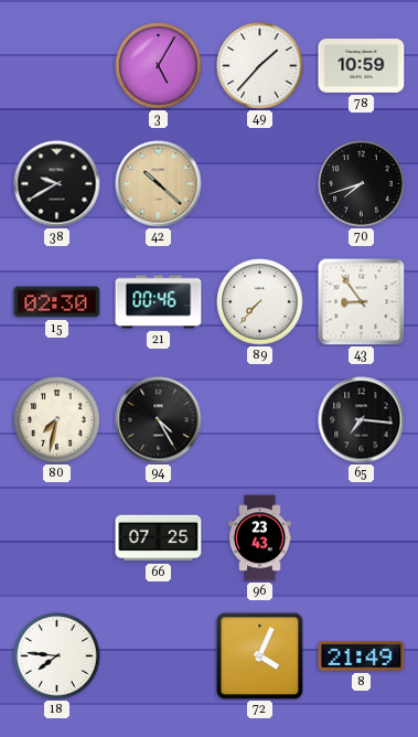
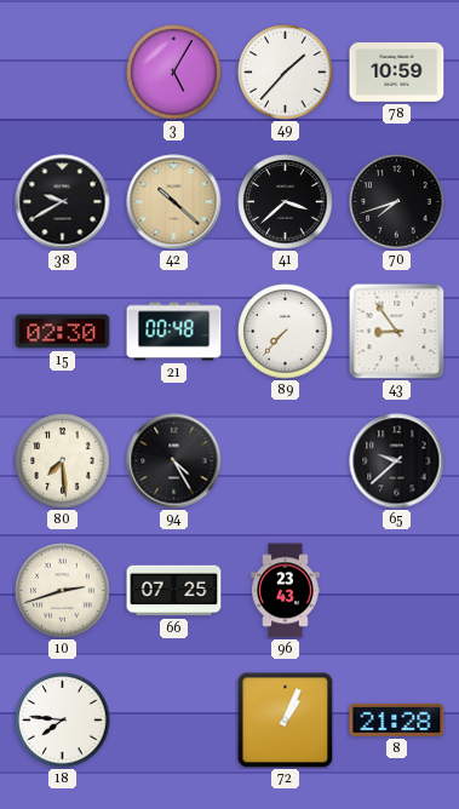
41: none -> 3:38
21: 00:46 -> 00:48
80: 7:32 -> 7:29
65: 7:16 -> 9:38
10: none -> 2:42
72: 4:04 -> 1:04
8: 21:49 -> 21:28
